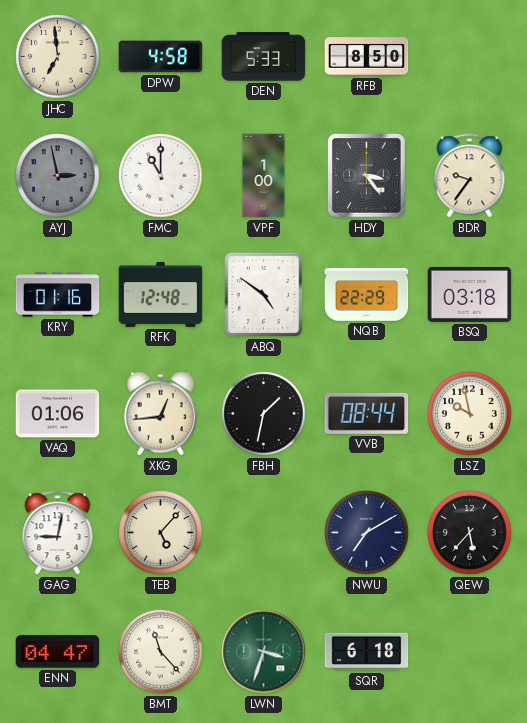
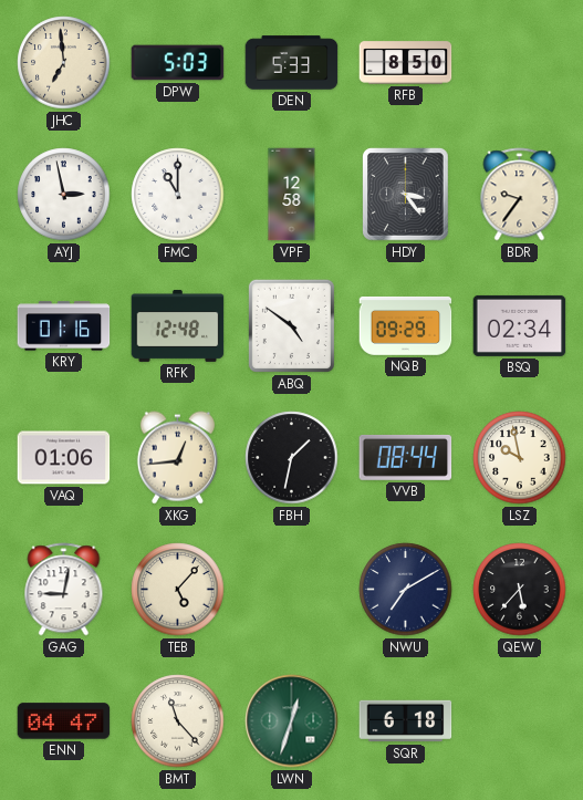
DPW: 4:58 -> 5:03
AYJ dial: grey -> white
VPF: 1:00 -> 12:58
NQB: 22:29 -> 09:29
BSQ: 03:18 -> 02:34
LWN: 3:33 -> 12:33
